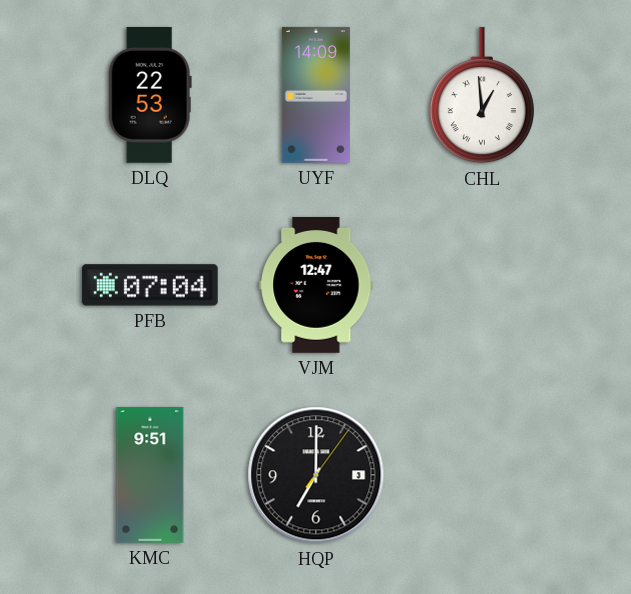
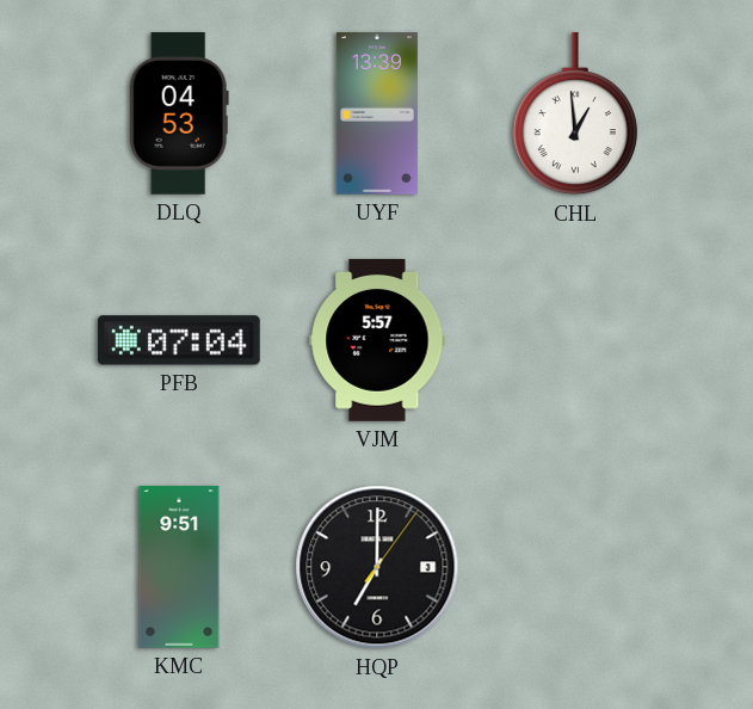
DLQ: 22:53 -> 04:53
UYF: 14:09 -> 13:39
VJM: 12:47 -> 5:57
